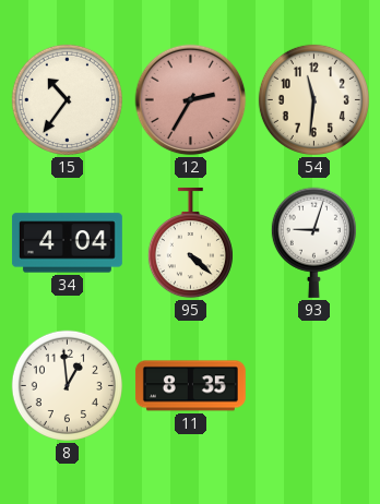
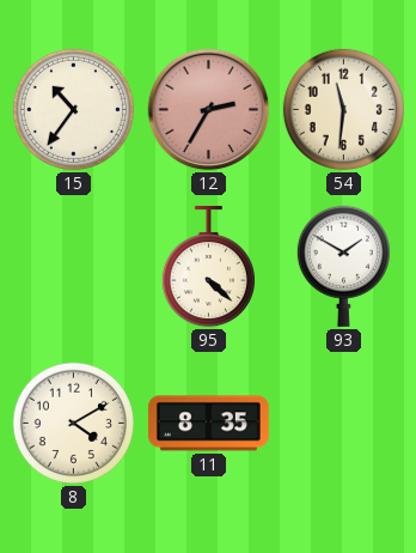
34: 4:04 -> none
93: 9:03 -> 1:50
8: 12:59 -> 4:10
